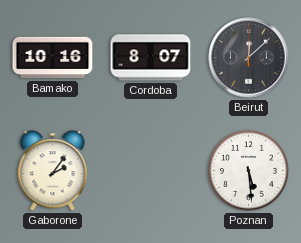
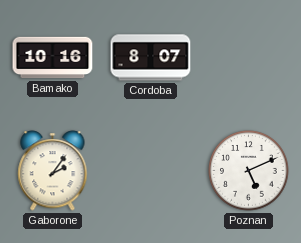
Beirut: 12:08 -> none
Poznan: 5:29 -> 5:11
